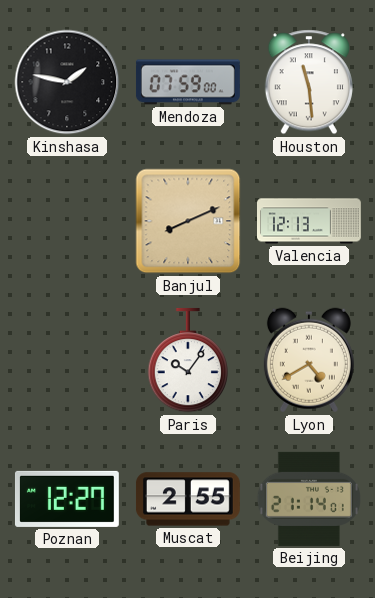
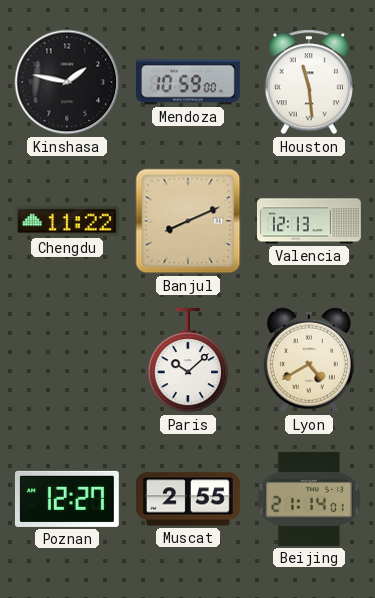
Mendoza: 07:59 -> 10:59
Chengdu: none -> 11:22
Paris: 10:06 -> 10:08
